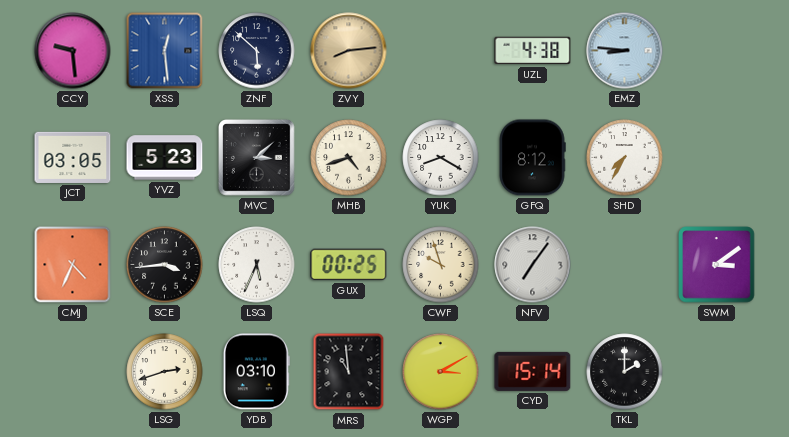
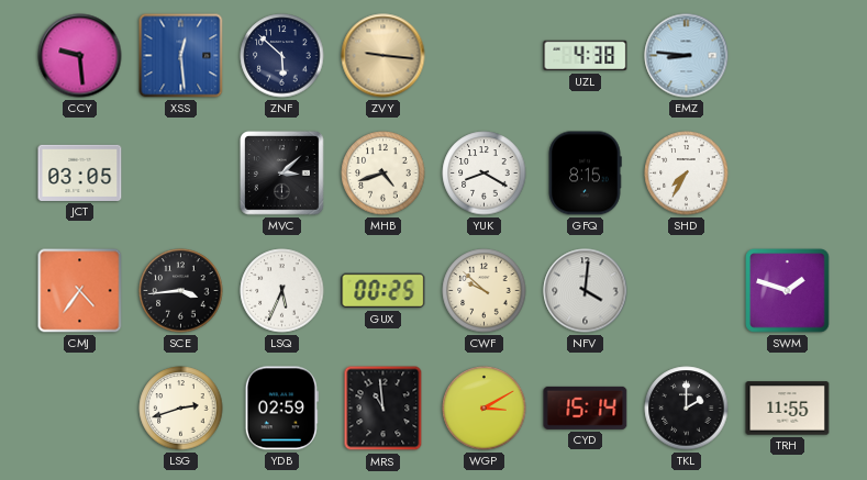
ZVY: 8:14 -> 9:16
YVZ: 5:23 -> none
GFQ: 8:12 -> 8:15
CMJ: 4:34 -> 4:36
CWF: 9:57 -> 9:52
NFV: 7:06 -> 4:01
SWM: 3:09 -> 1:48
YDB: 03:10 -> 02:59
TRH: none -> 11:55
